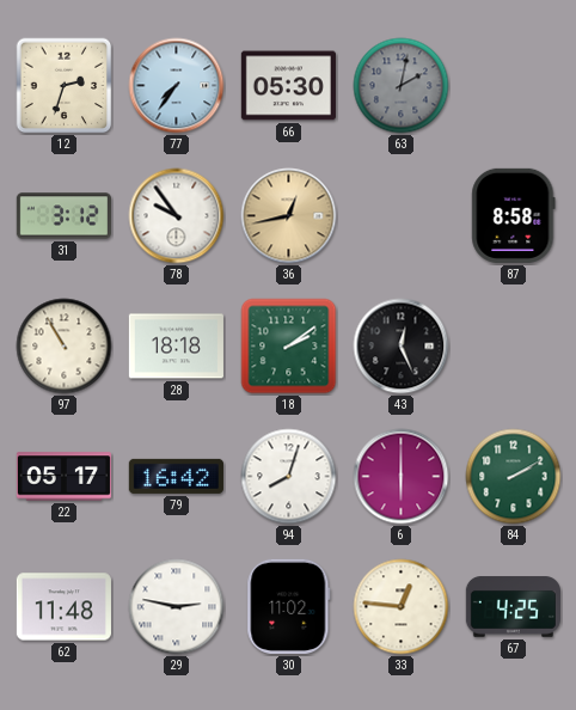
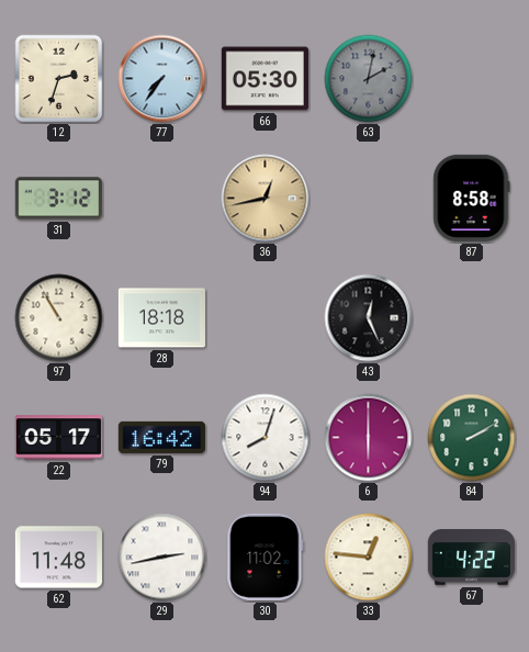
78: 9:54 -> none
18: 2:09 -> none
29: 2:47 -> 2:43
67: 4:25 -> 4:22
